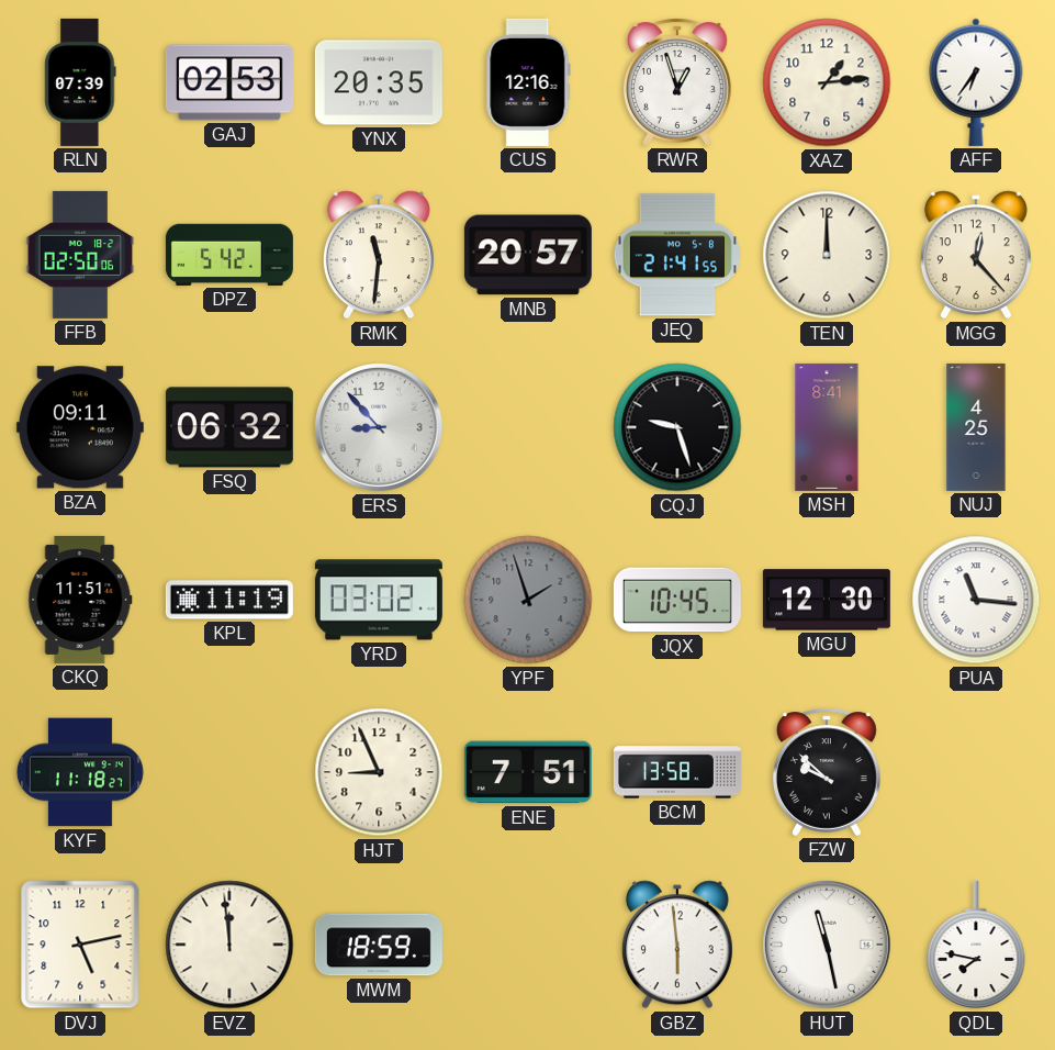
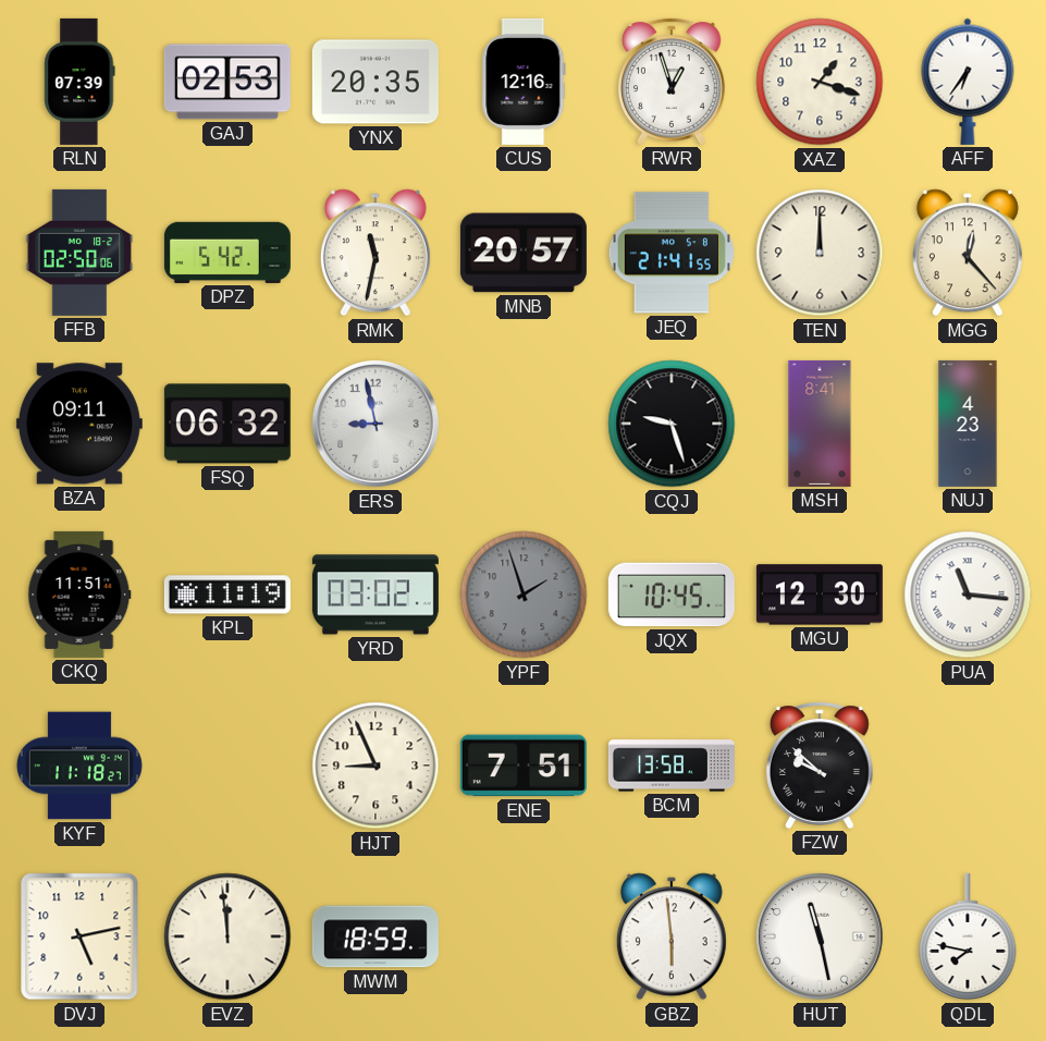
XAZ: 1:14 -> 1:18
RMK: 11:31 -> 11:32
ERS: 8:53 -> 8:58
NUJ: 4:25 -> 4:23
